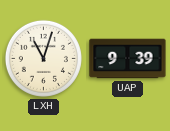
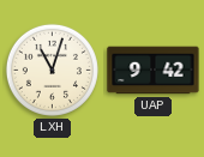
UAP: 9:39 -> 9:42
